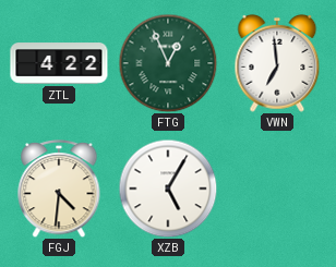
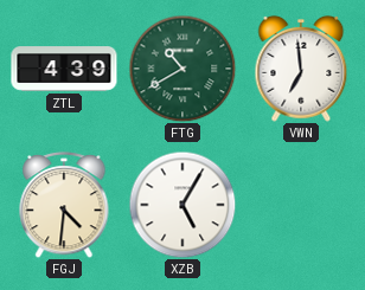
ZTL: 4:22 -> 4:39
FTG: 12:56 -> 10:40
